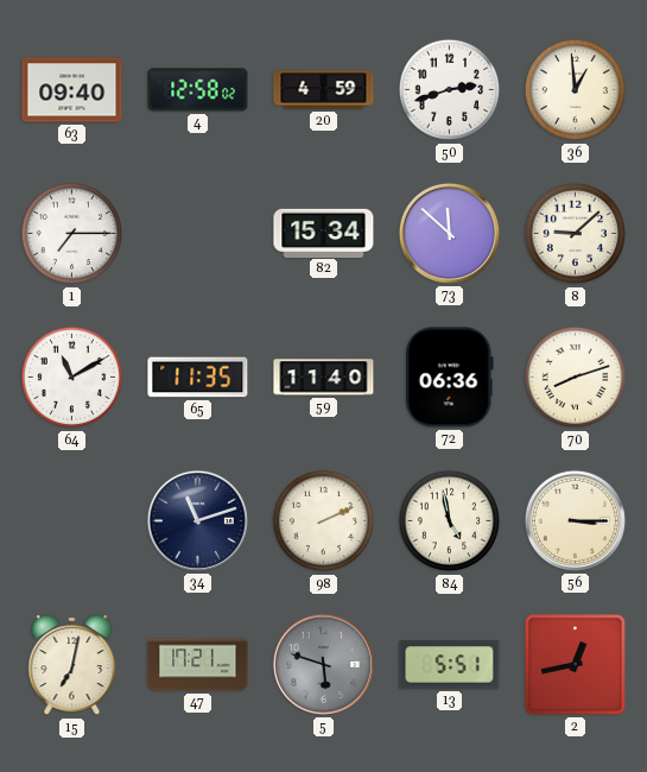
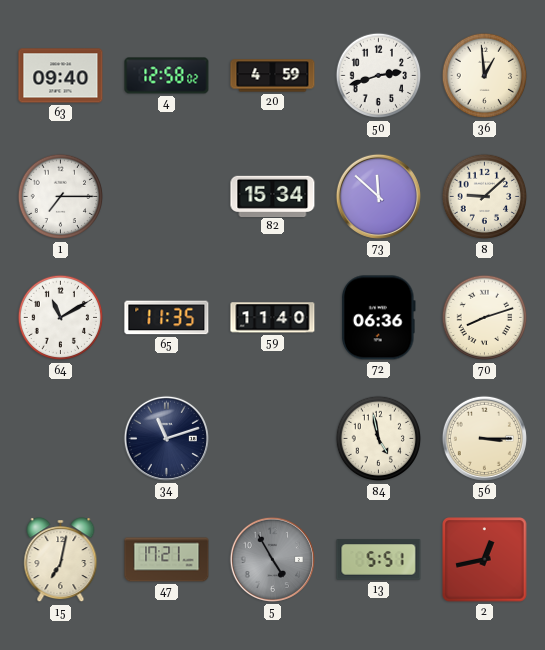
98: 2:11 -> none
5: 5:48 -> 4:55
